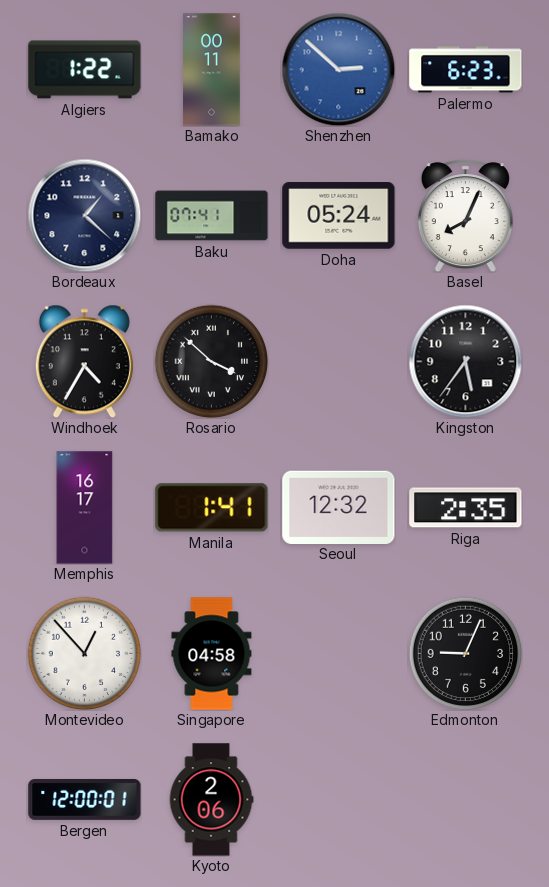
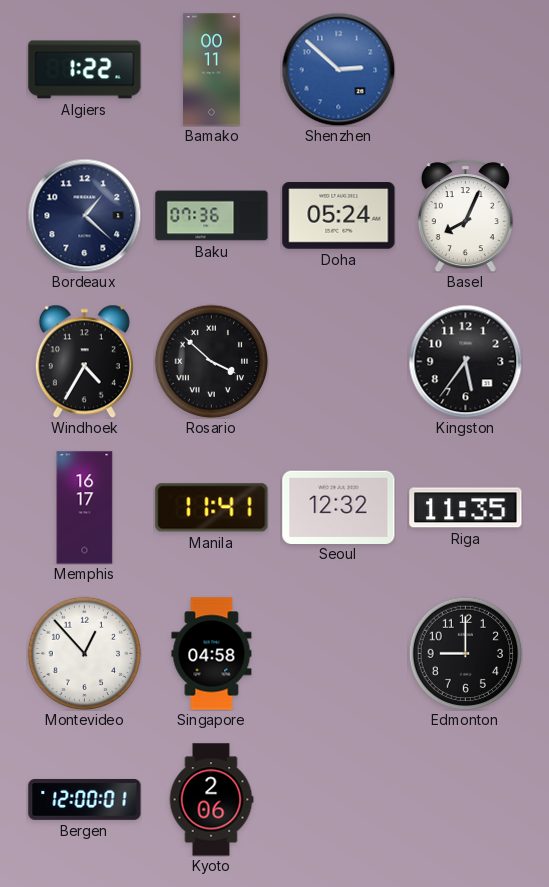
Palermo: 6:23 -> none
Baku: 07:41 -> 07:36
Manila: 1:41 -> 11:41
Riga: 2:35 -> 11:35
Edmonton: 9:04 -> 9:00
